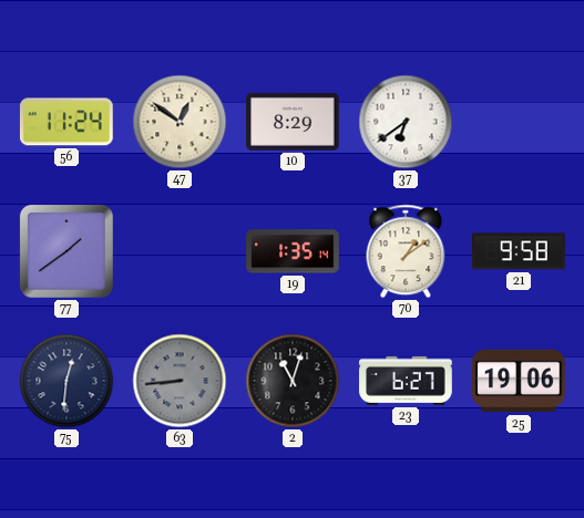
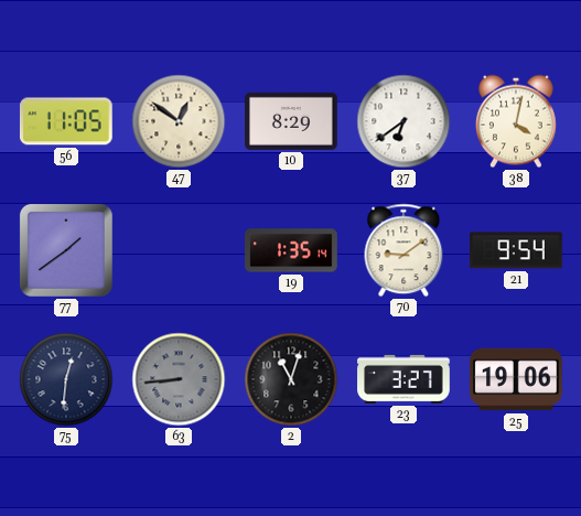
56: 11:24 -> 11:05
38: none -> 4:02
70: 1:09 -> 9:09
21: 9:58 -> 9:54
23: 6:27 -> 3:27
